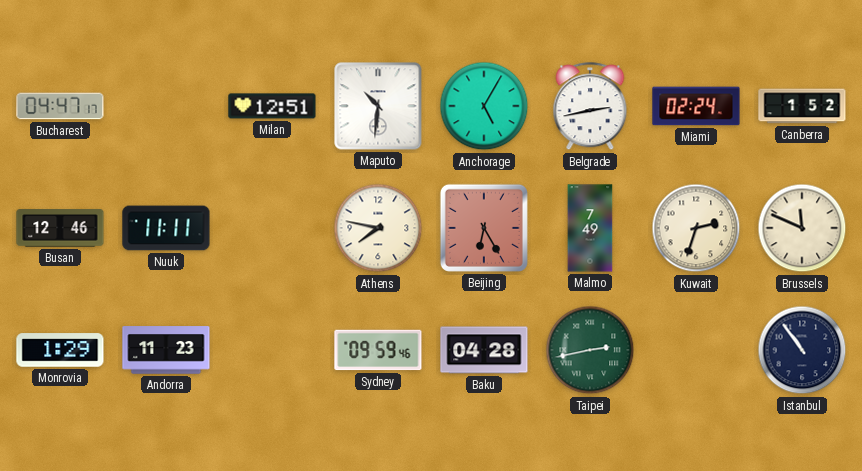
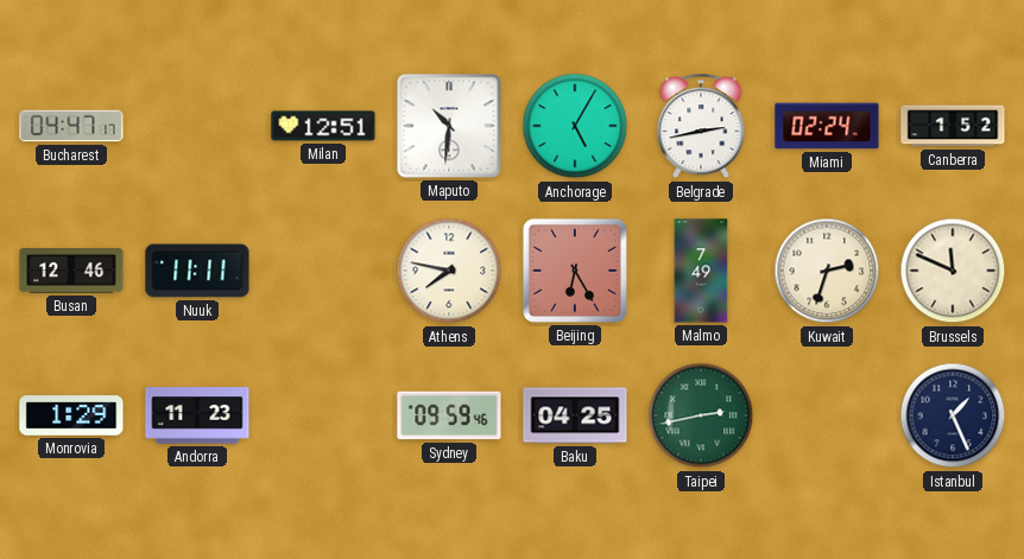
Baku: 04:28 -> 04:25
Istanbul: 10:54 -> 1:26
